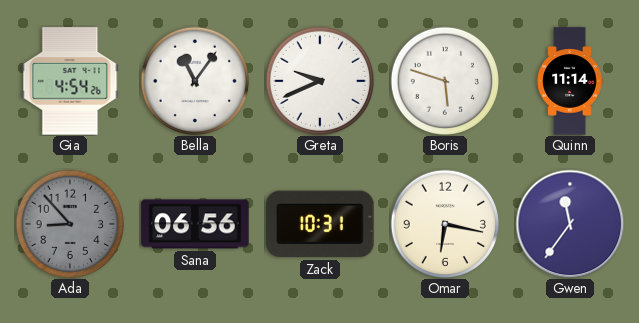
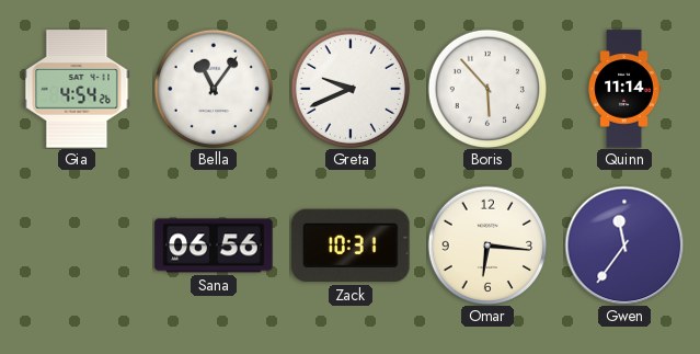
Boris: 5:48 -> 5:53
Ada: 8:53 -> none
Omar: 6:17 -> 6:16
